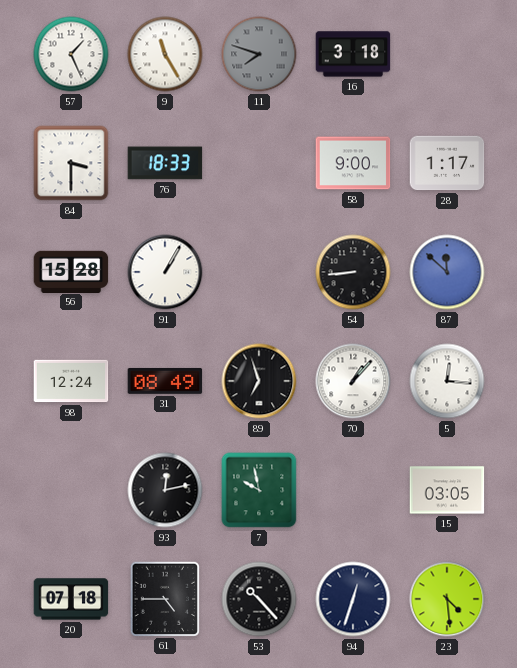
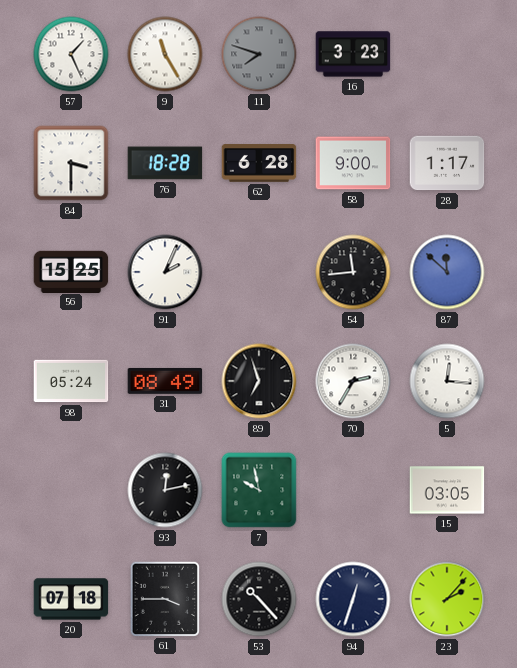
16: 3:18 -> 3:23
76: 18:33 -> 18:28
62: none -> 6:28
56: 15:28 -> 15:25
91: 1:05 -> 2:04
54: 8:44 -> 11:44
98: 12:24 -> 05:24
70: 1:07 -> 2:35
61: 4:45 -> 3:45
23: 4:29 -> 2:07
